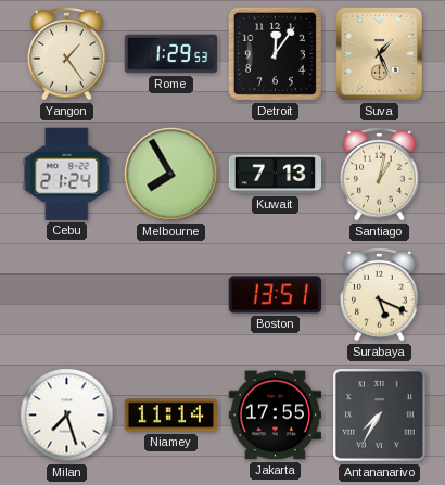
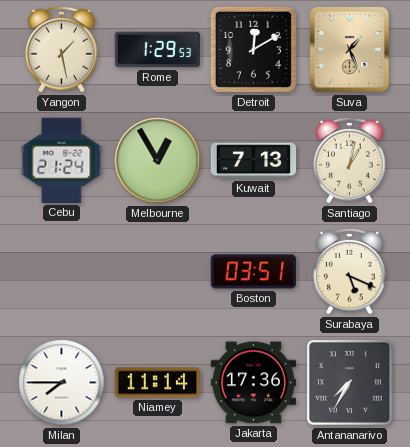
Yangon: 1:24 -> 1:28
Detroit: 12:06 -> 12:10
Melbourne: 7:55 -> 12:55
Boston: 13:51 -> 03:51
Milan: 7:27 -> 7:45
Jakarta: 17:55 -> 17:36
